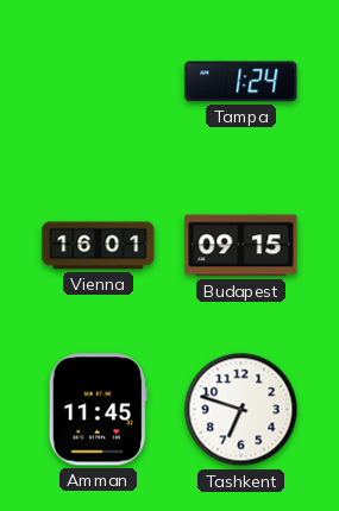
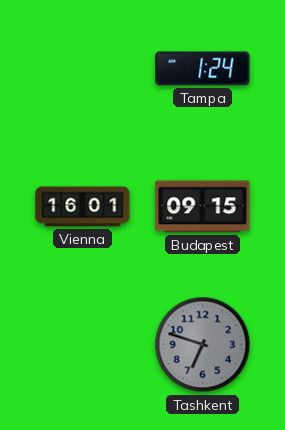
Amman: 11:45 -> none
Tashkent dial: white -> grey
